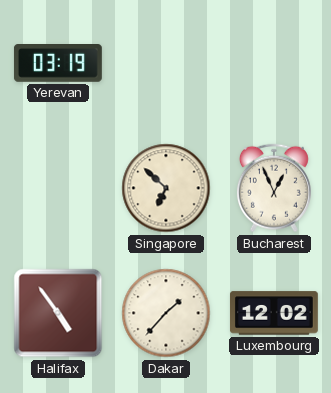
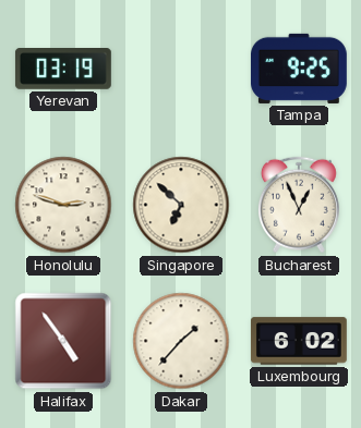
Tampa: none -> 9:25
Honolulu: none -> 2:48
Luxembourg: 12:02 -> 6:02
